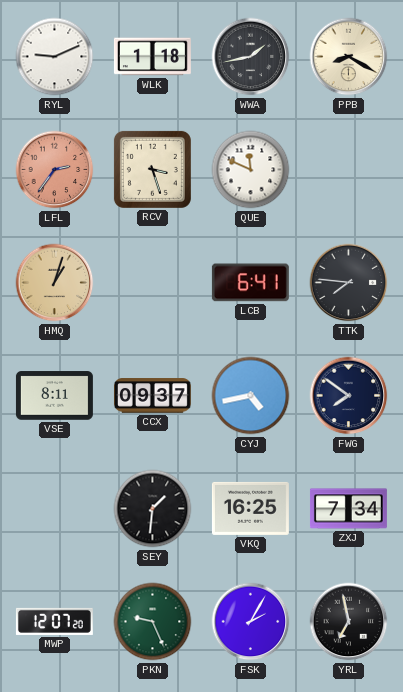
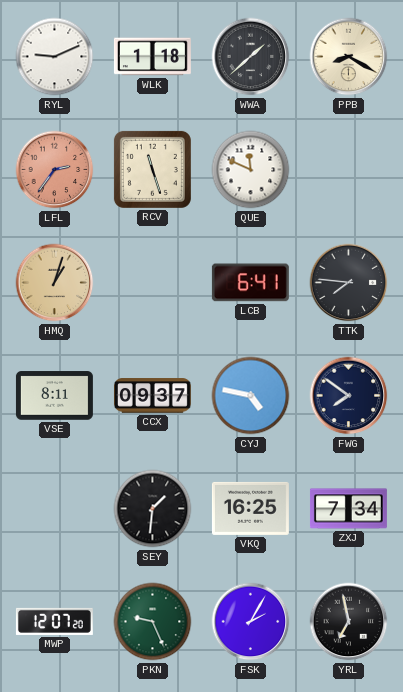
WWA: 1:43 -> 1:38
RCV: 3:27 -> 11:27
CYJ: 4:43 -> 4:47
